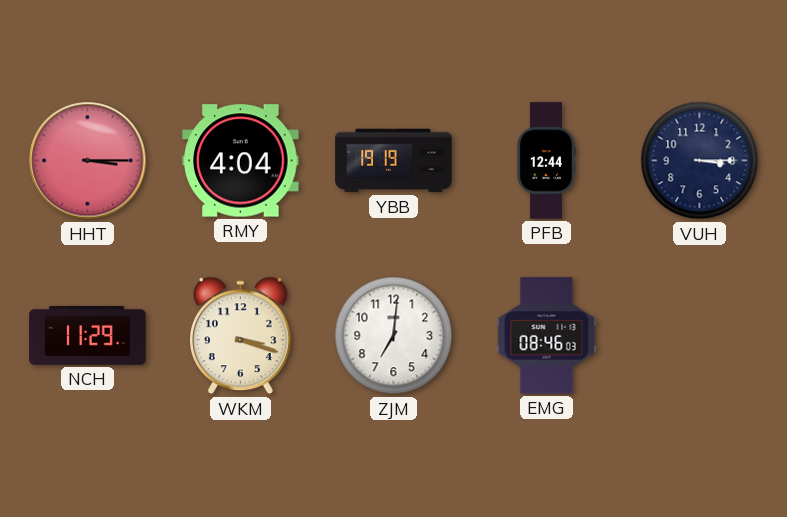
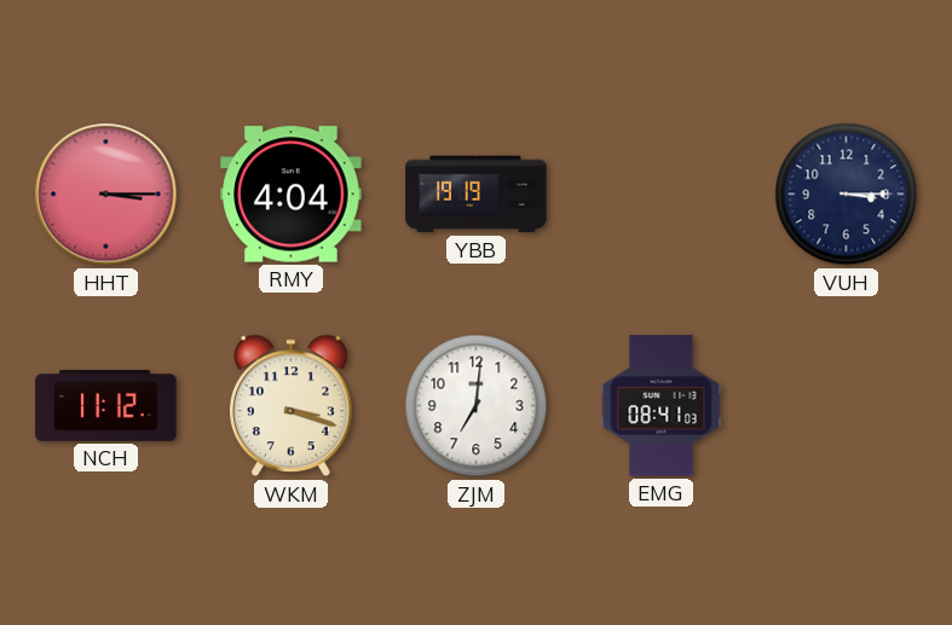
PFB: 12:44 -> none
NCH: 11:29 -> 11:12
EMG: 08:46 -> 08:41
